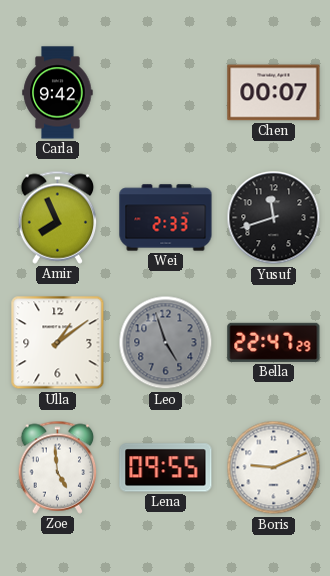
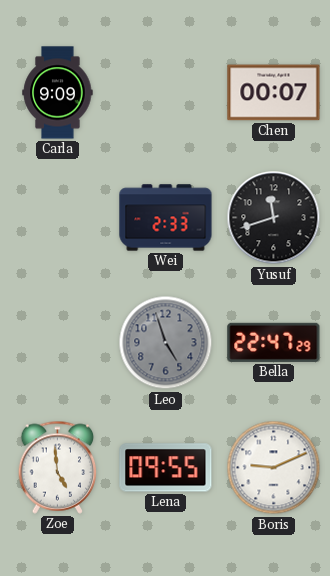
Carla: 9:42 -> 9:09
Amir: 7:56 -> none
Ulla: 1:09 -> none
